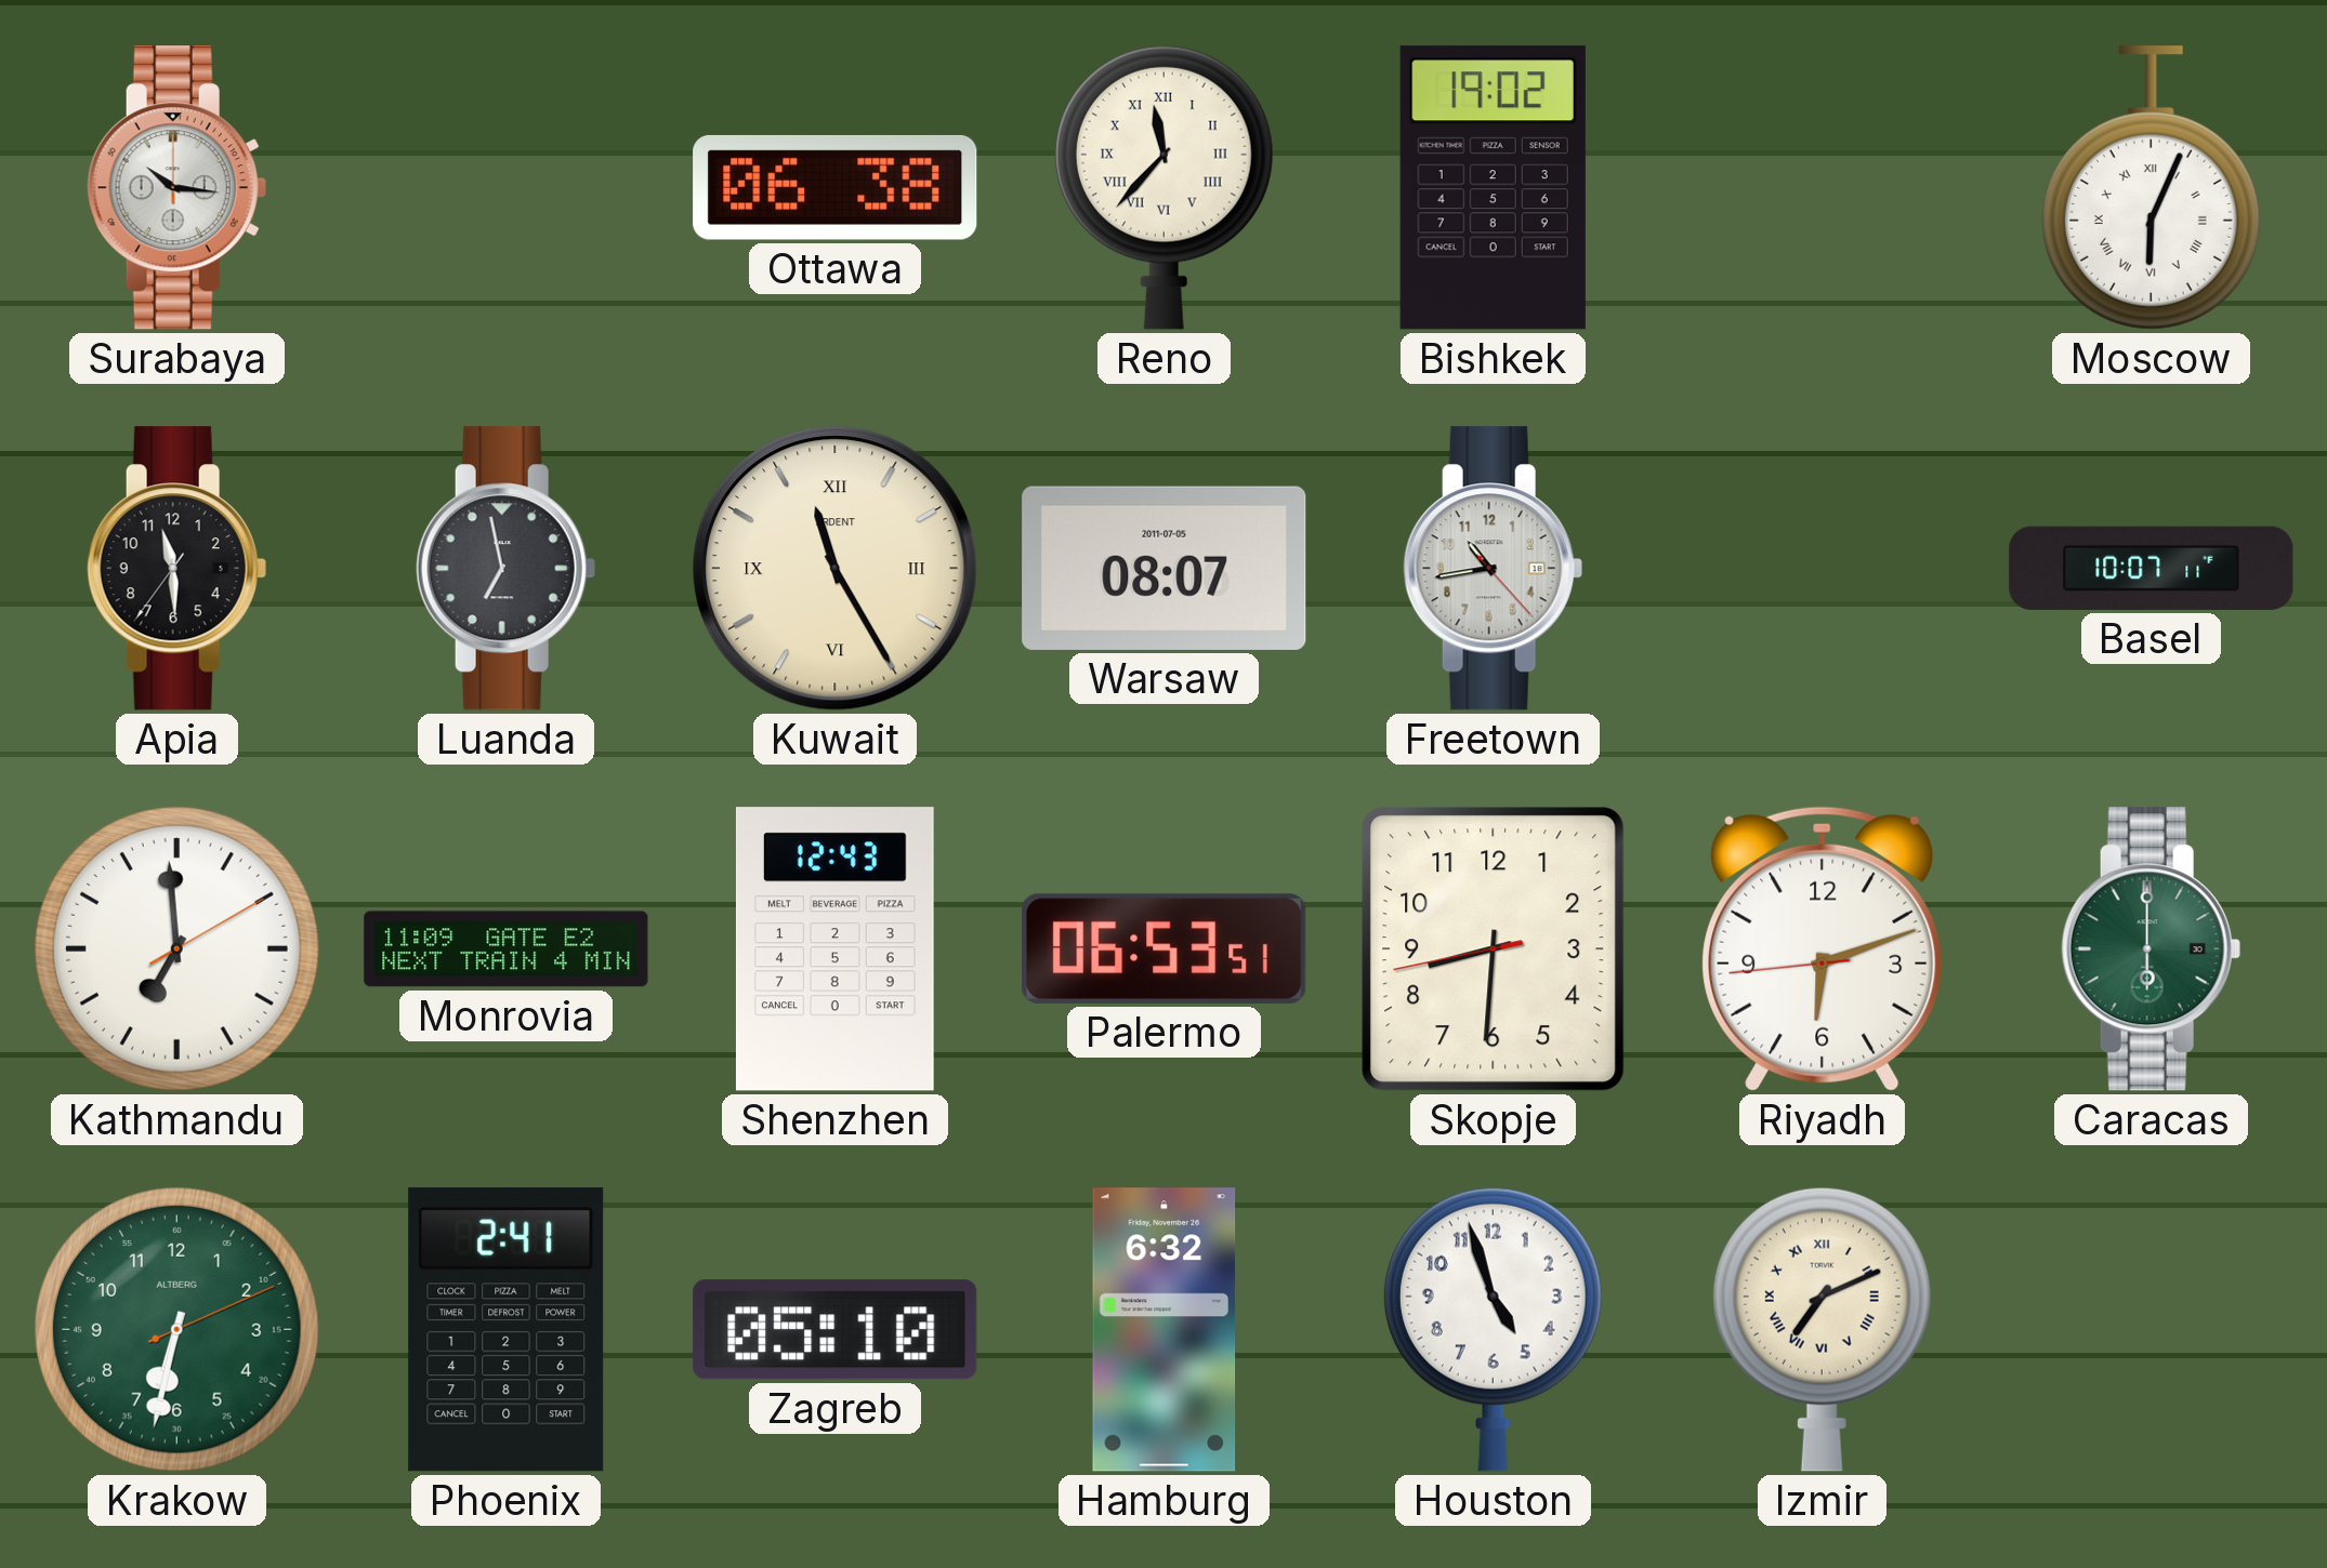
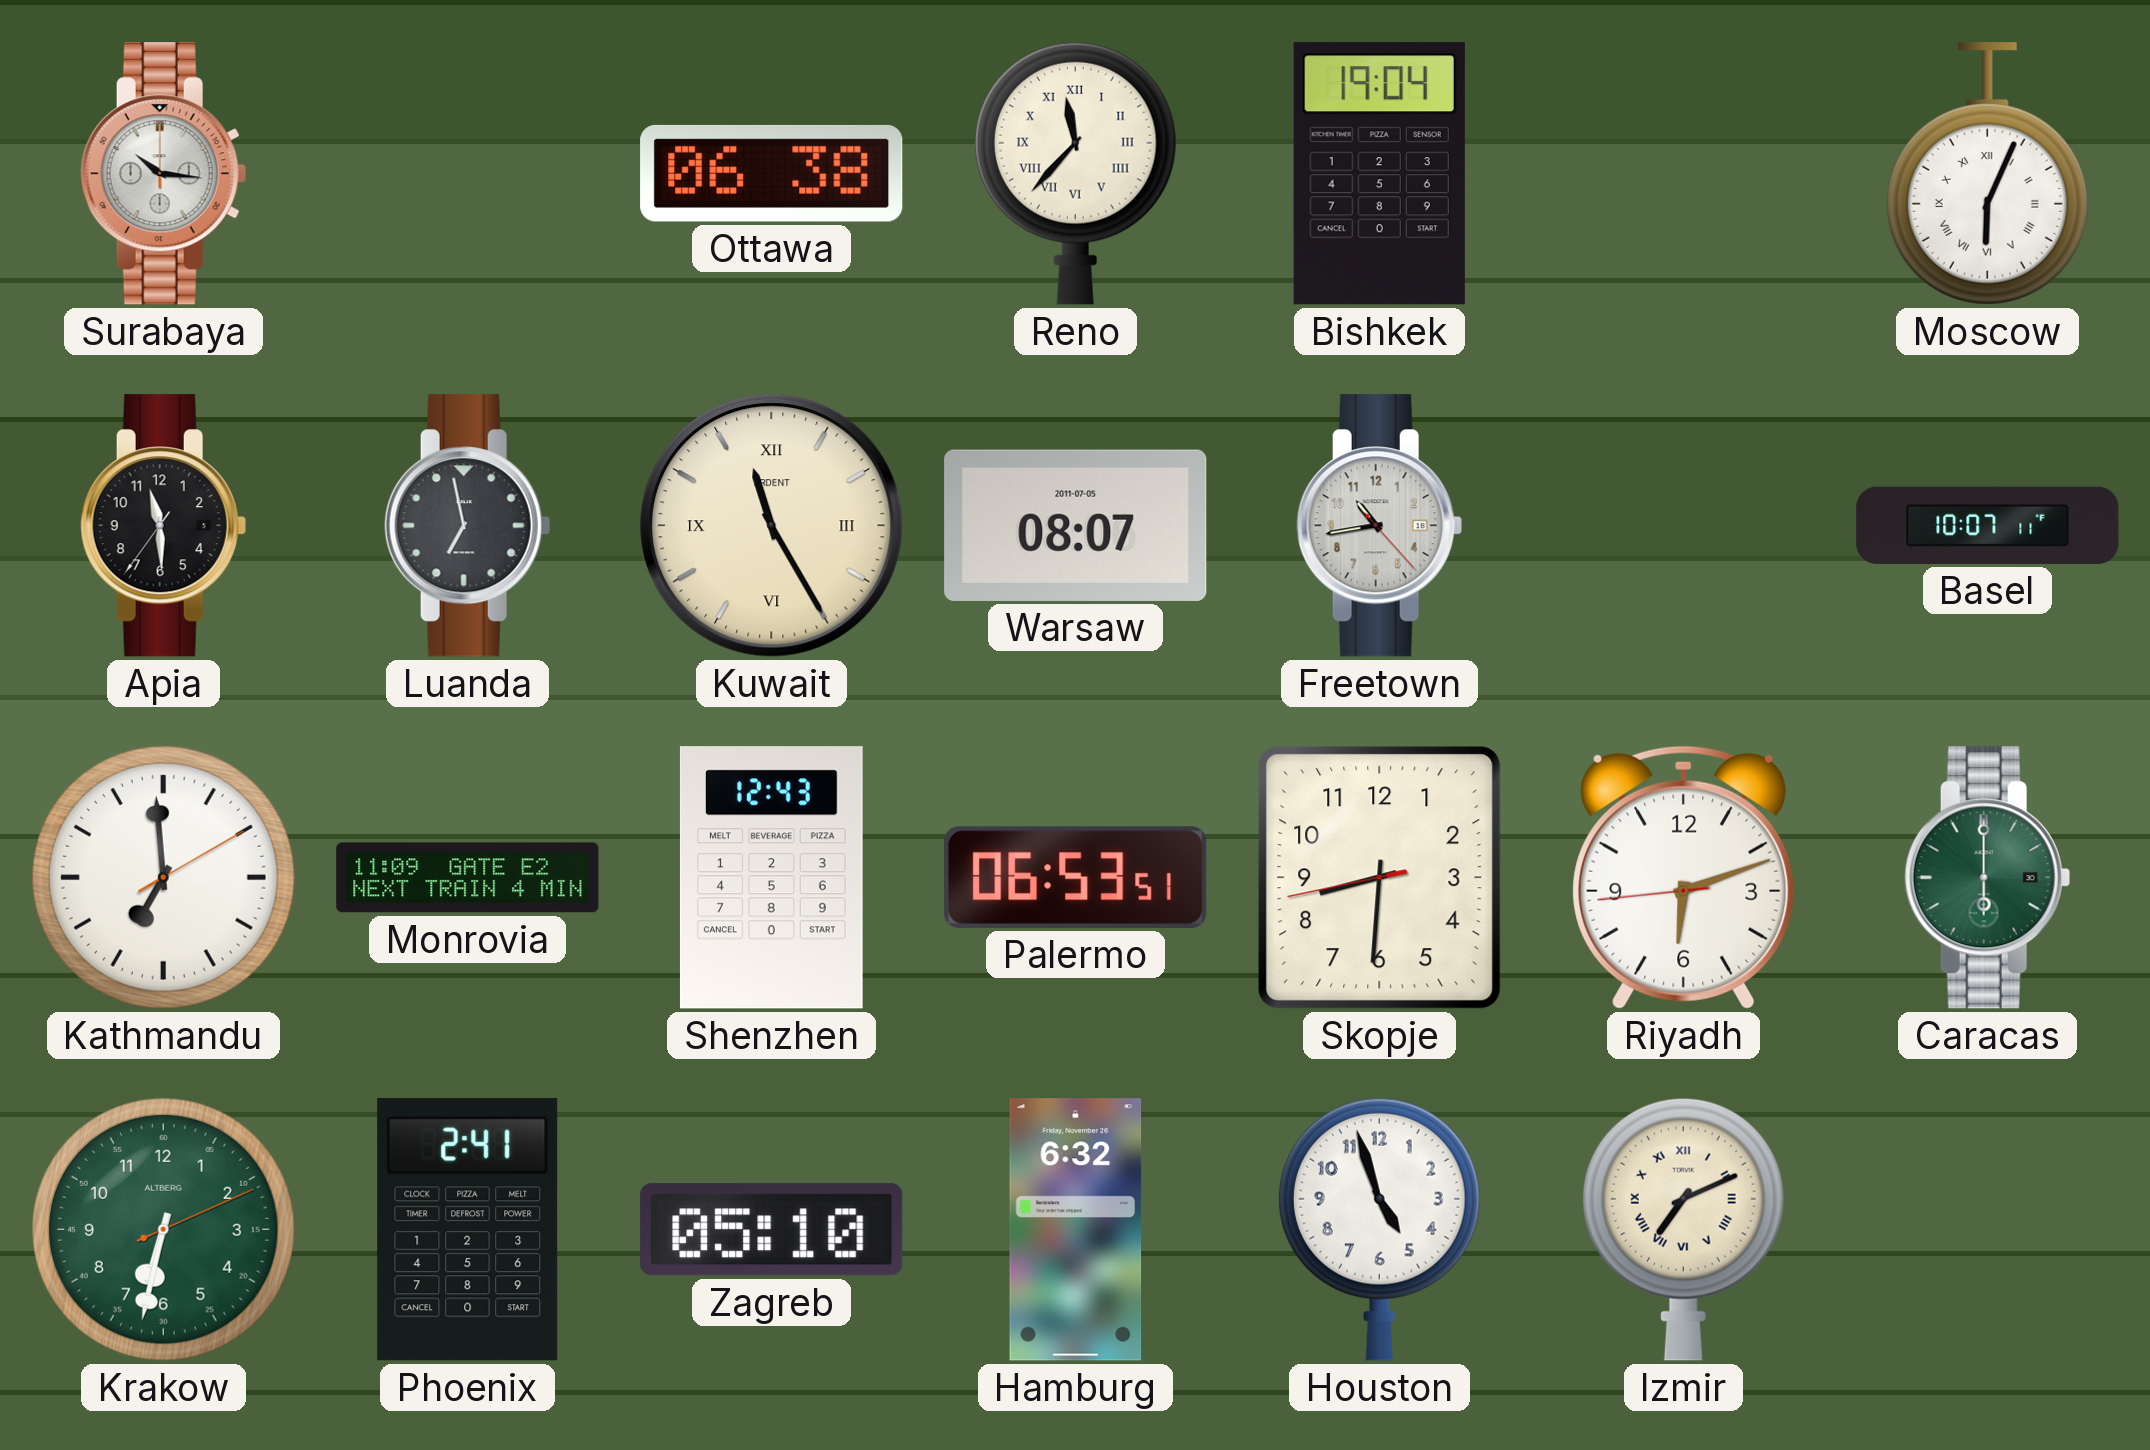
Bishkek: 19:02 -> 19:04
